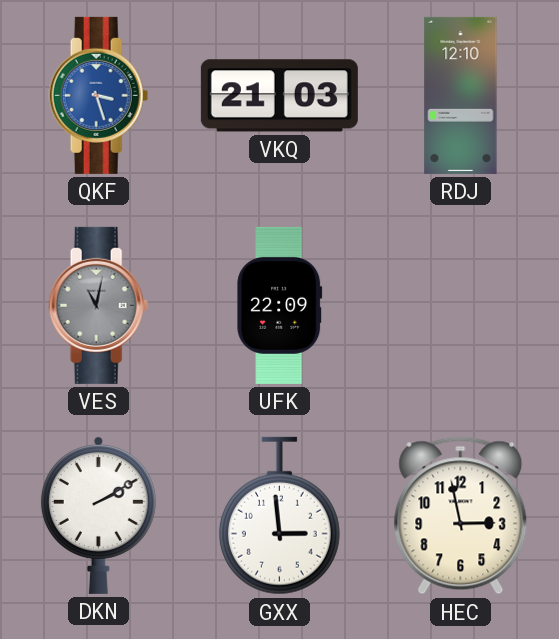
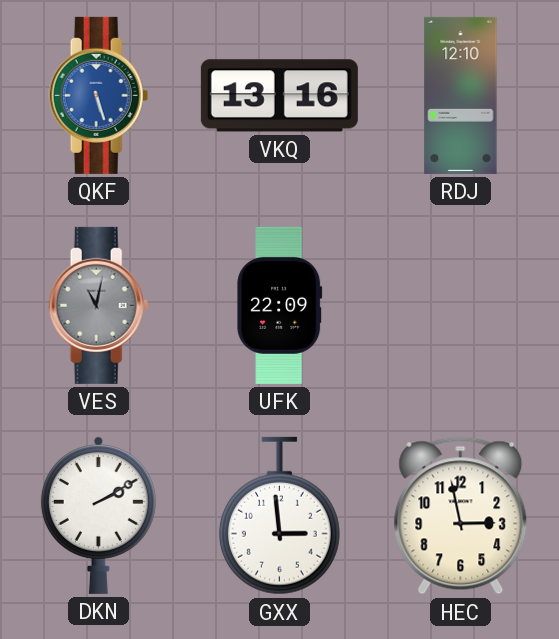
QKF: 3:27 -> 5:27
VKQ: 21:03 -> 13:16
